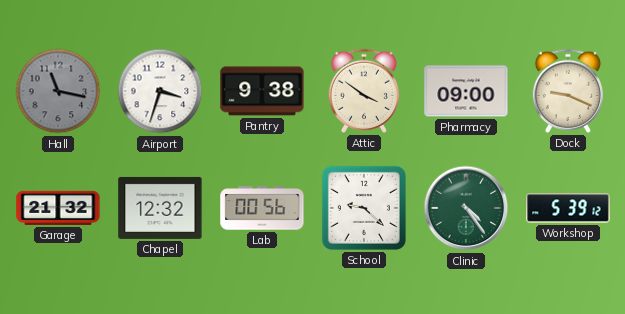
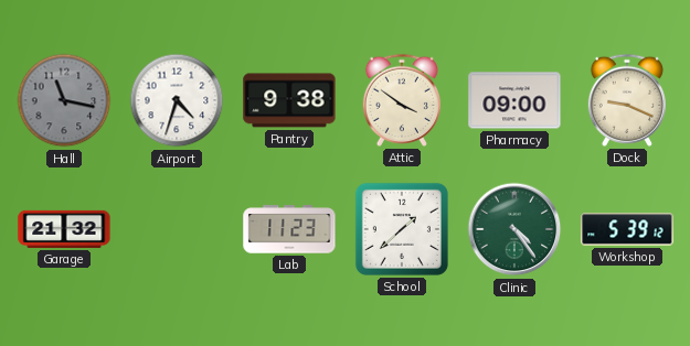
Airport: 3:33 -> 4:33
Chapel: 12:32 -> none
Lab: 00:56 -> 11:23
School: 9:22 -> 1:38
